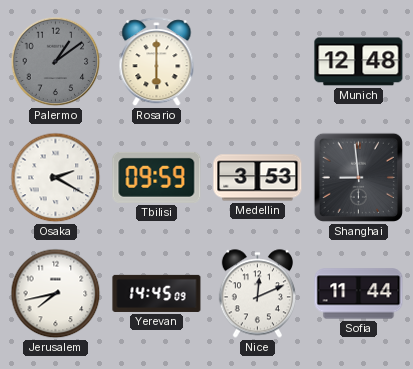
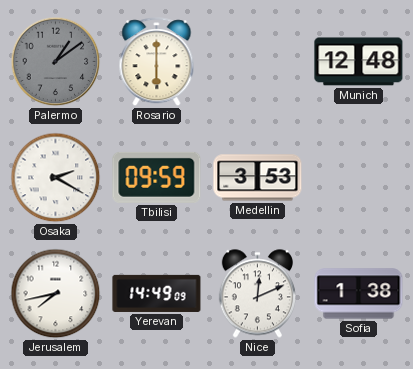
Shanghai: 8:59 -> none
Yerevan: 14:45 -> 14:49
Sofia: 11:44 -> 1:38
